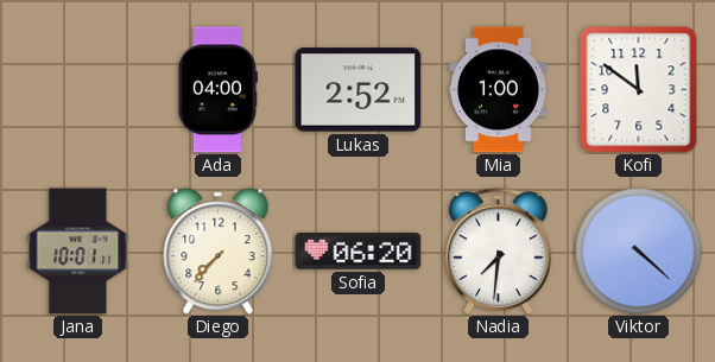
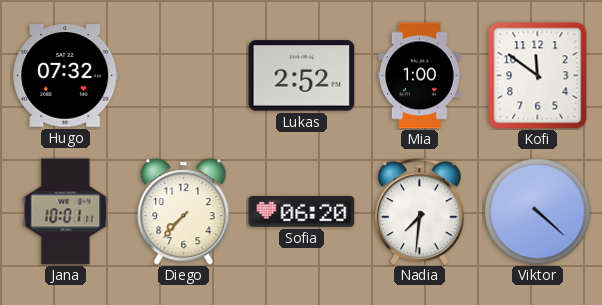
Hugo: none -> 07:32
Ada: 04:00 -> none
